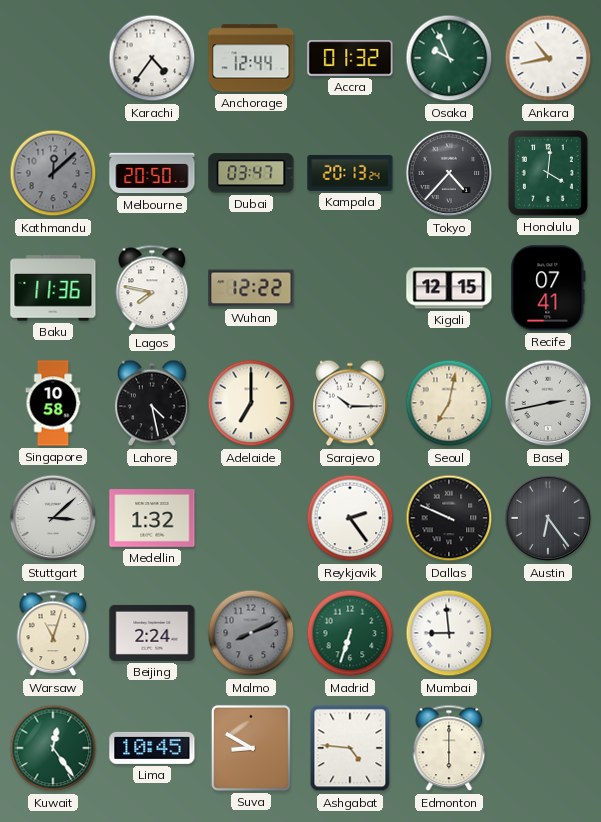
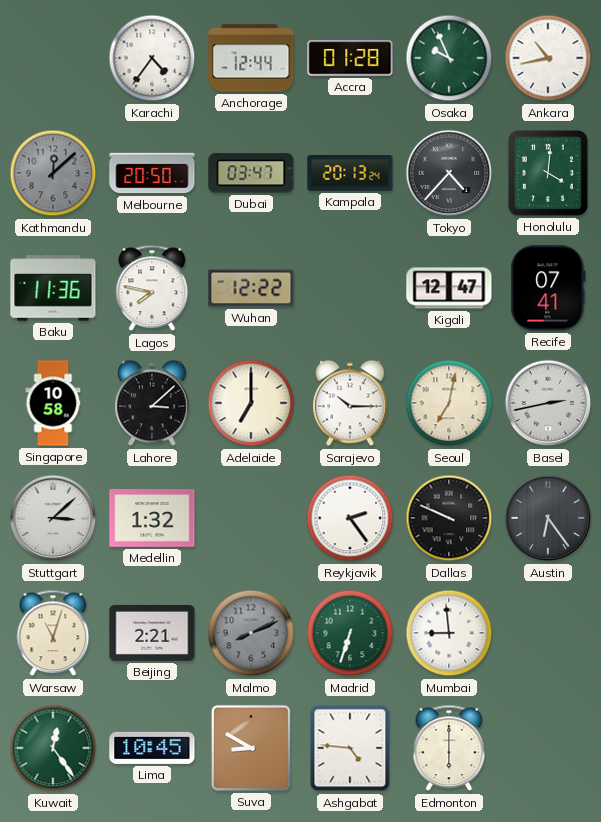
Accra: 01:32 -> 01:28
Kigali: 12:15 -> 12:47
Lahore: 4:28 -> 3:08
Beijing: 2:24 -> 2:21
